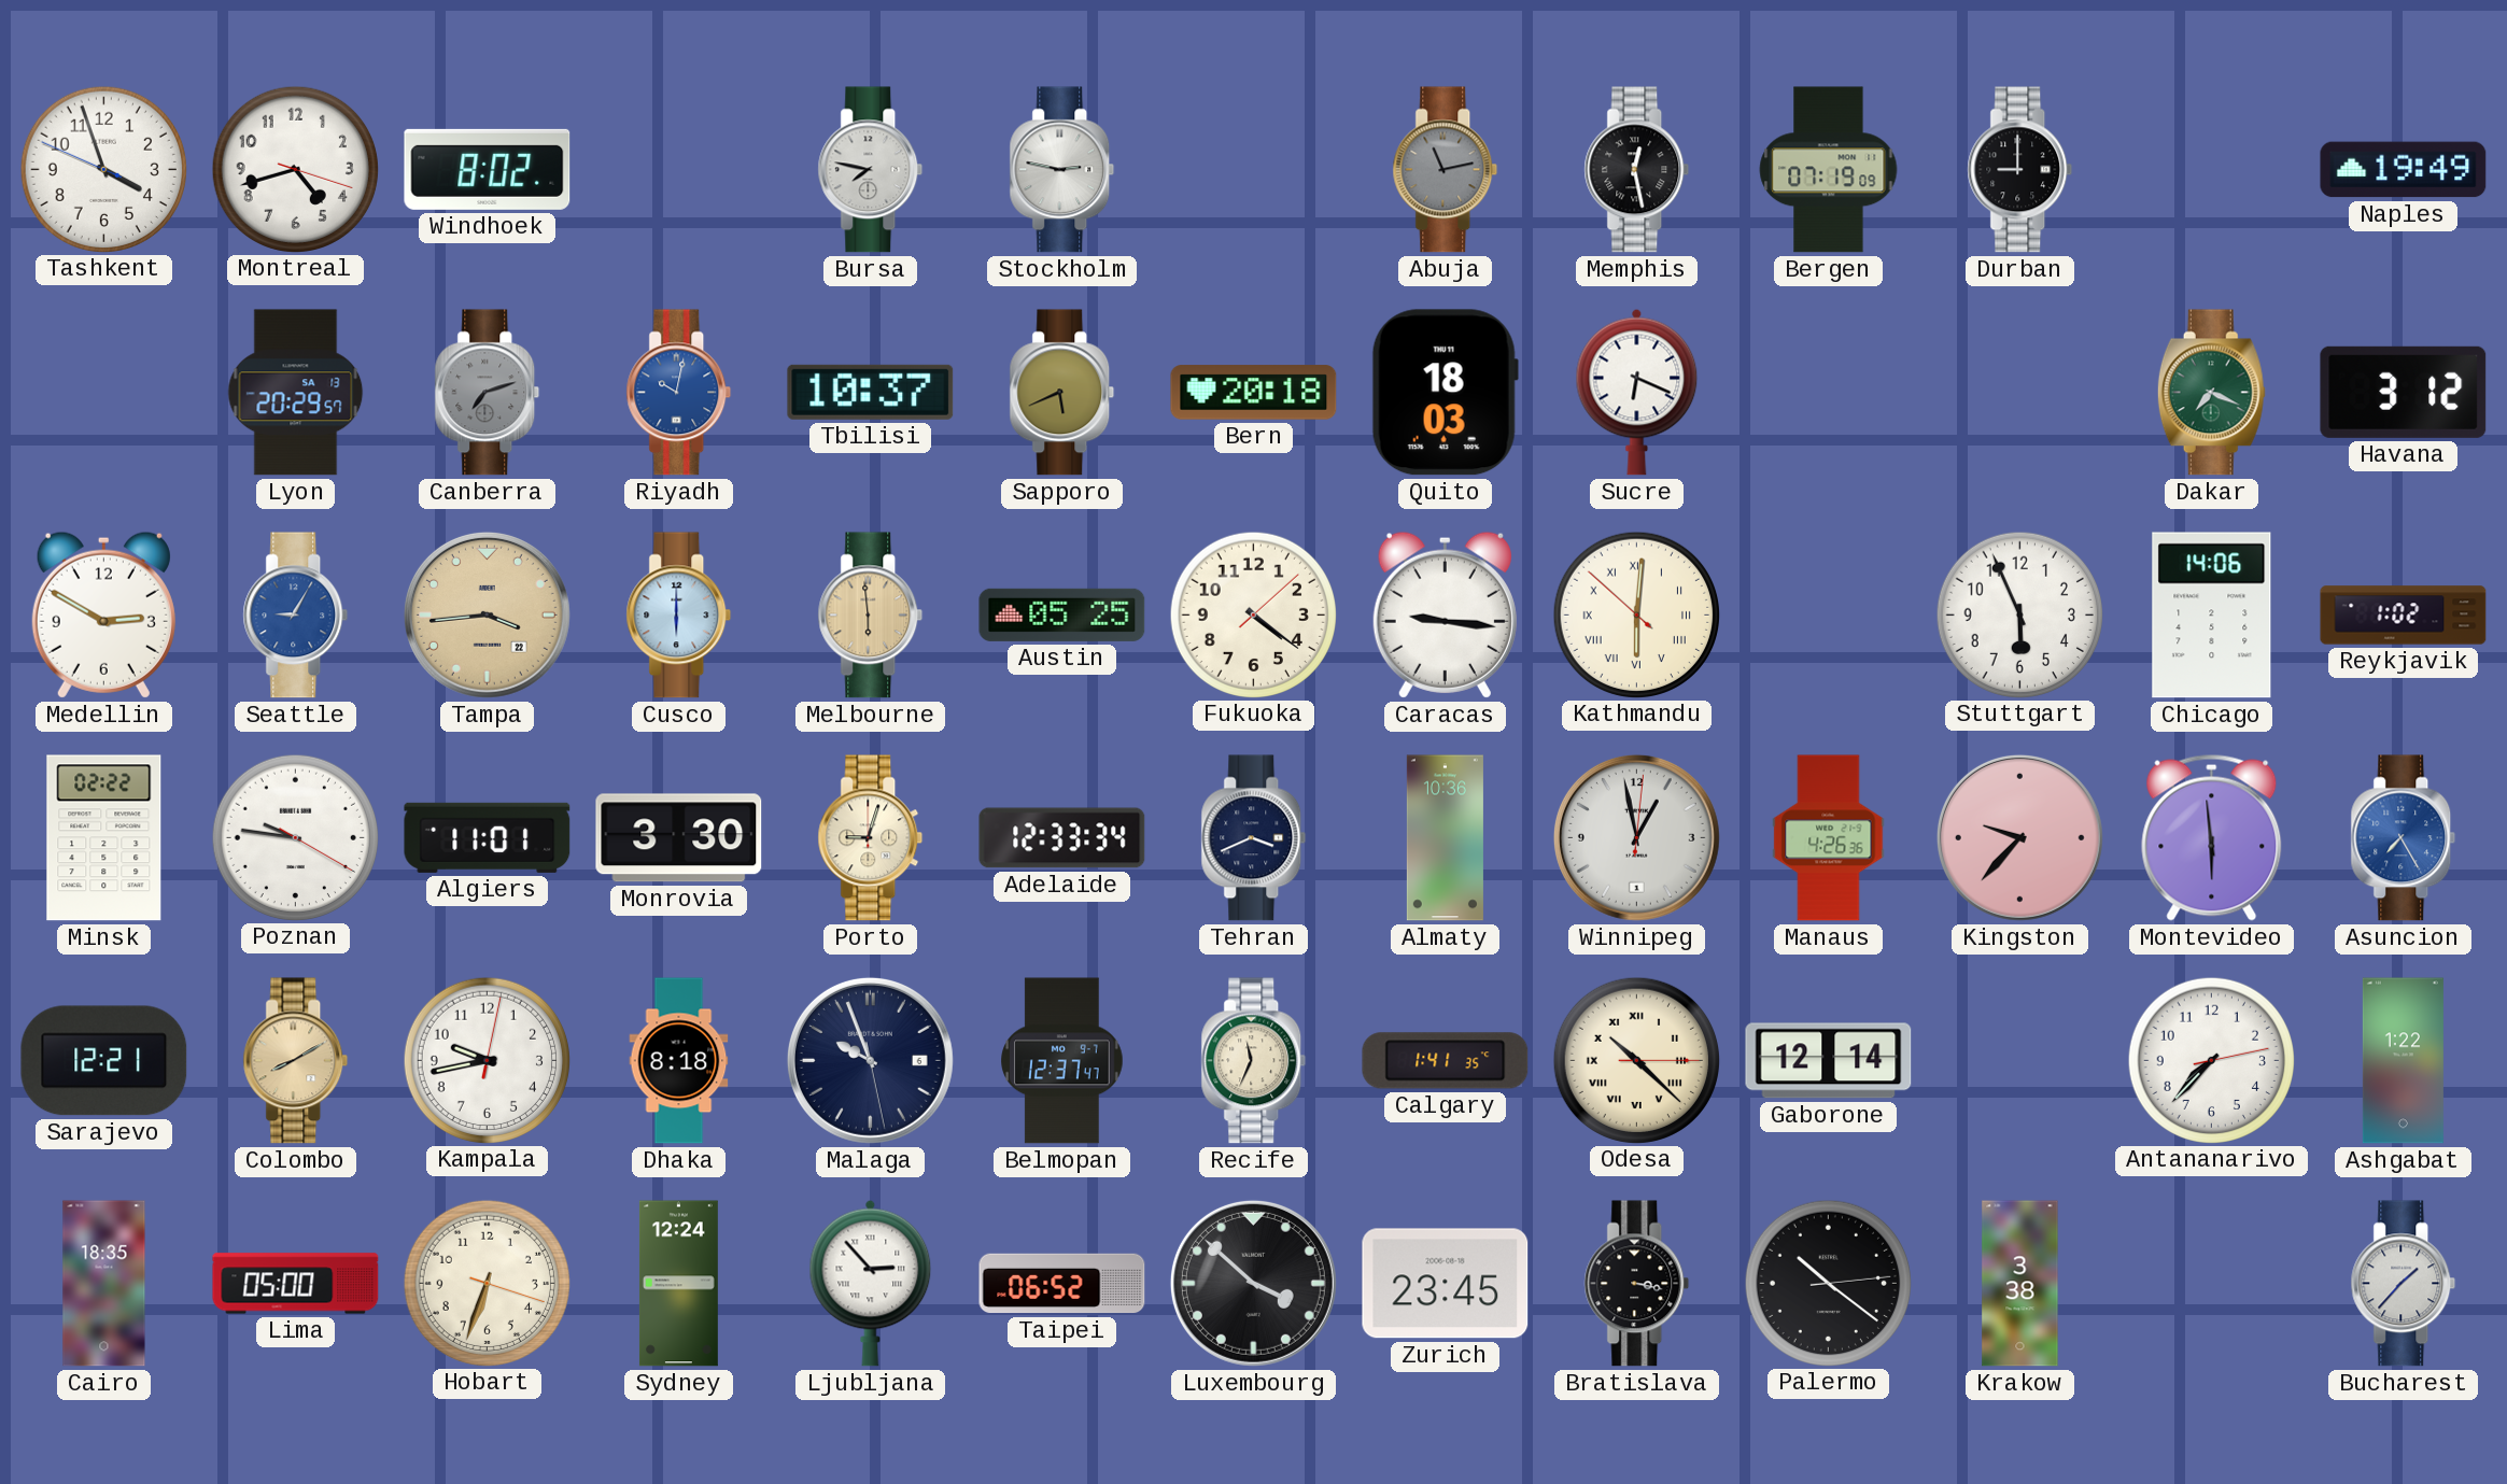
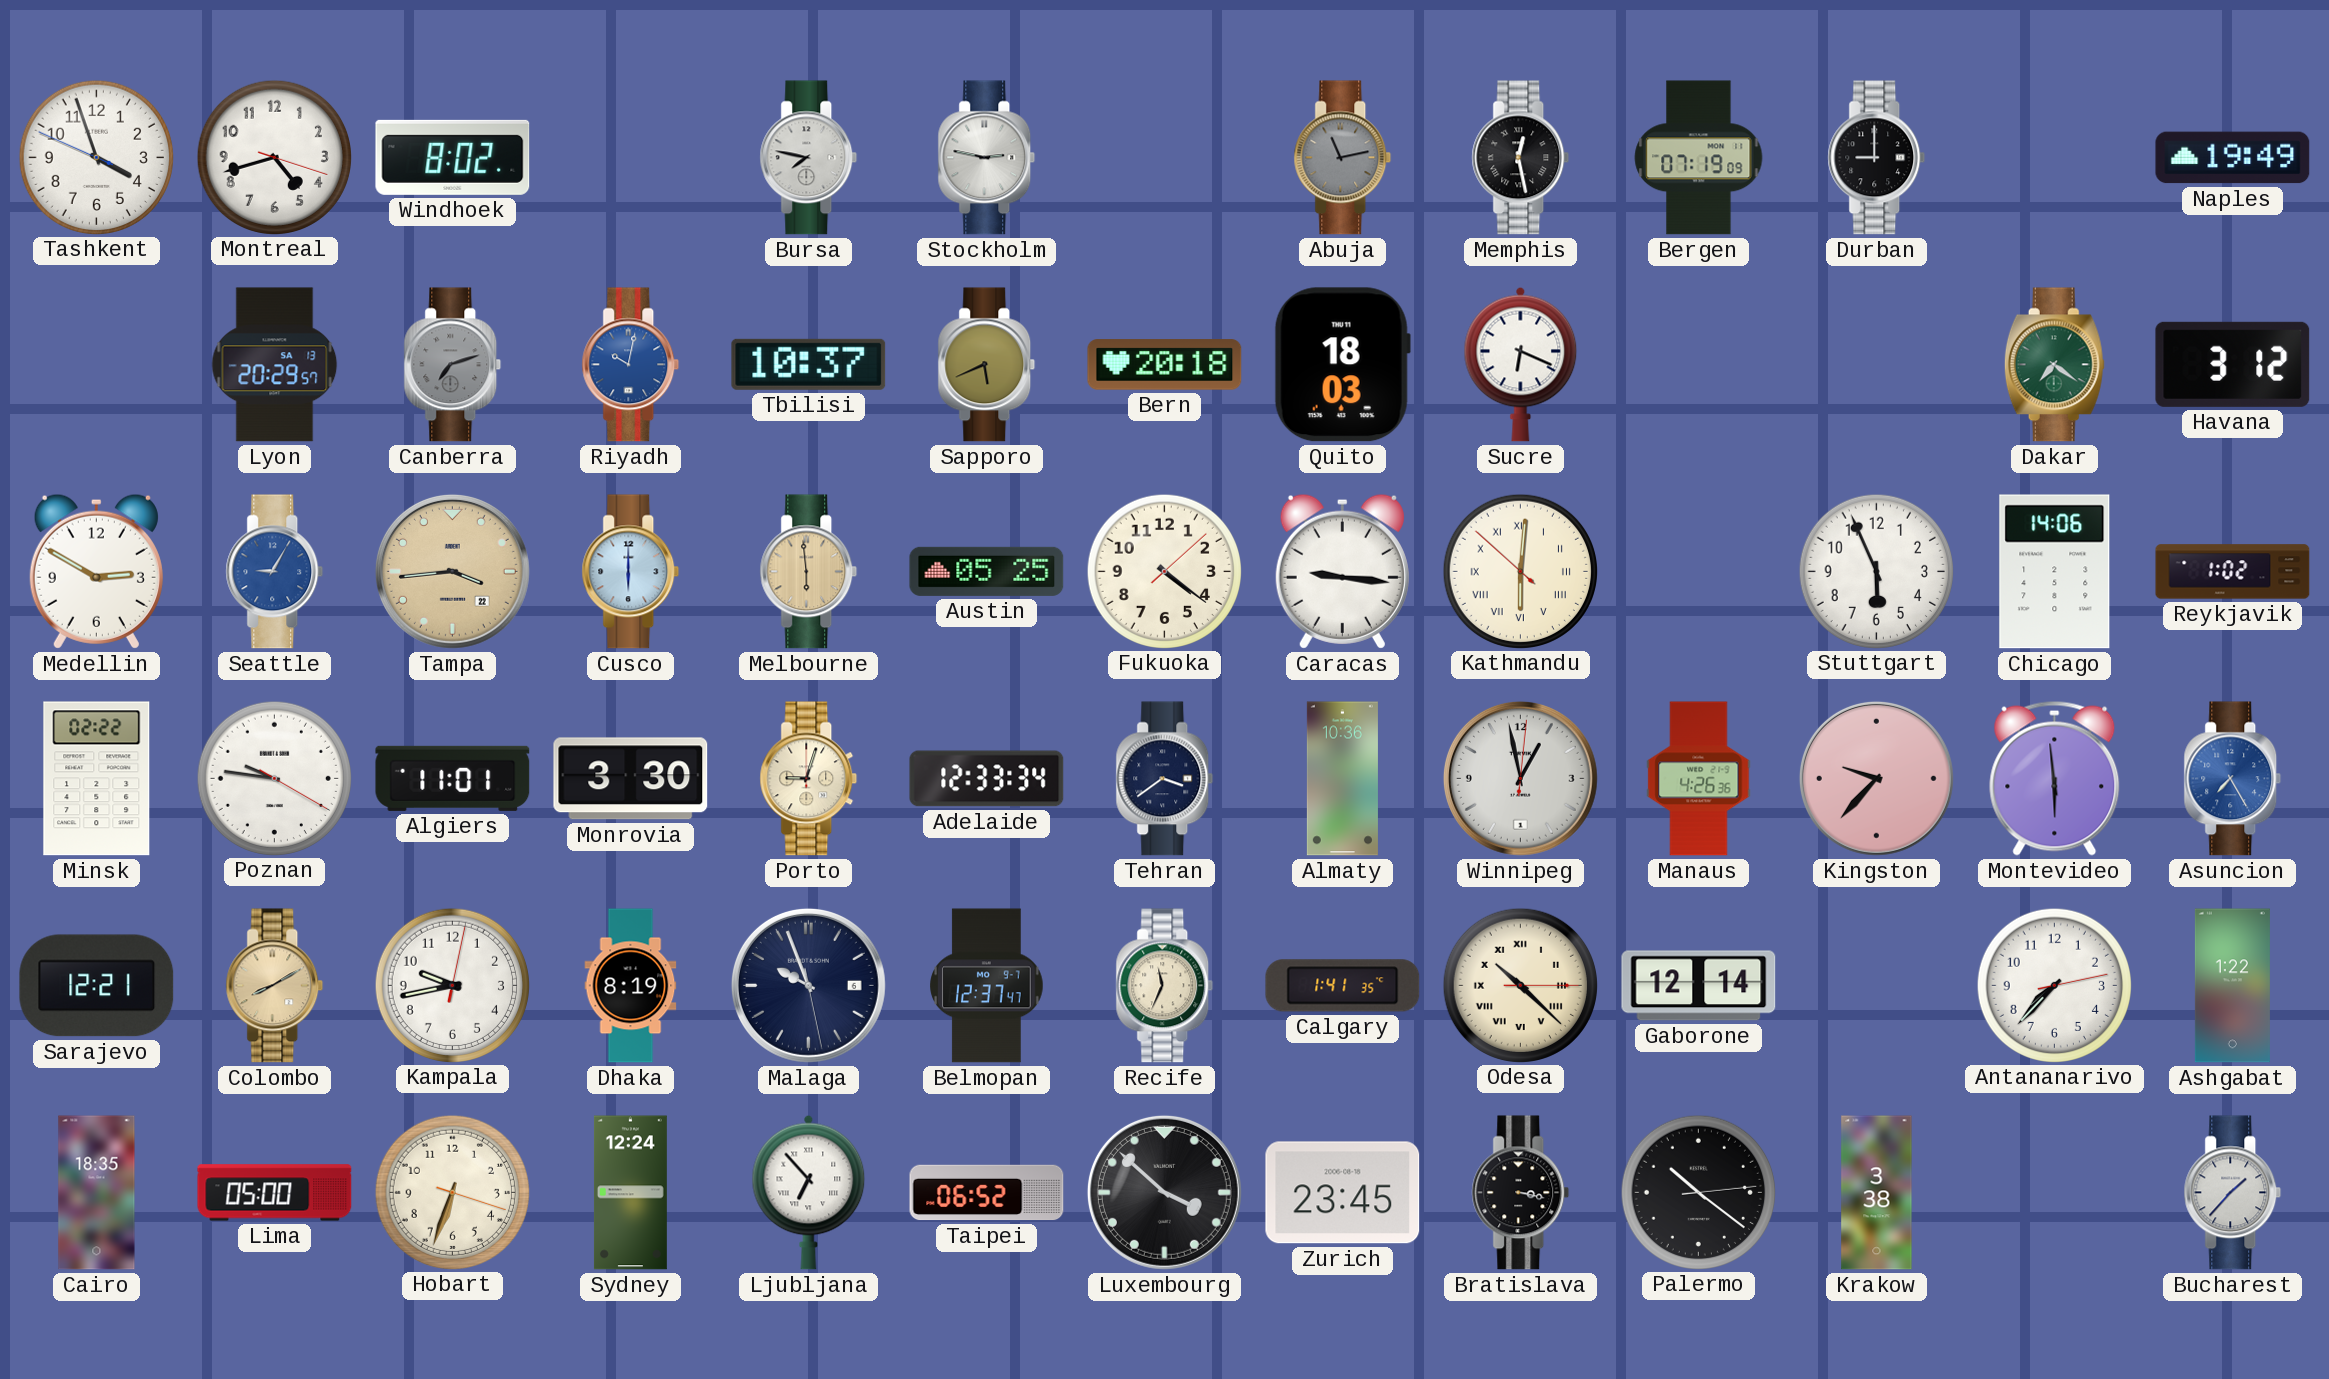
Dakar: 7:19 -> 7:21
Tehran: 3:41 -> 3:39
Dhaka: 8:18 -> 8:19
Ljubljana: 2:53 -> 6:53
